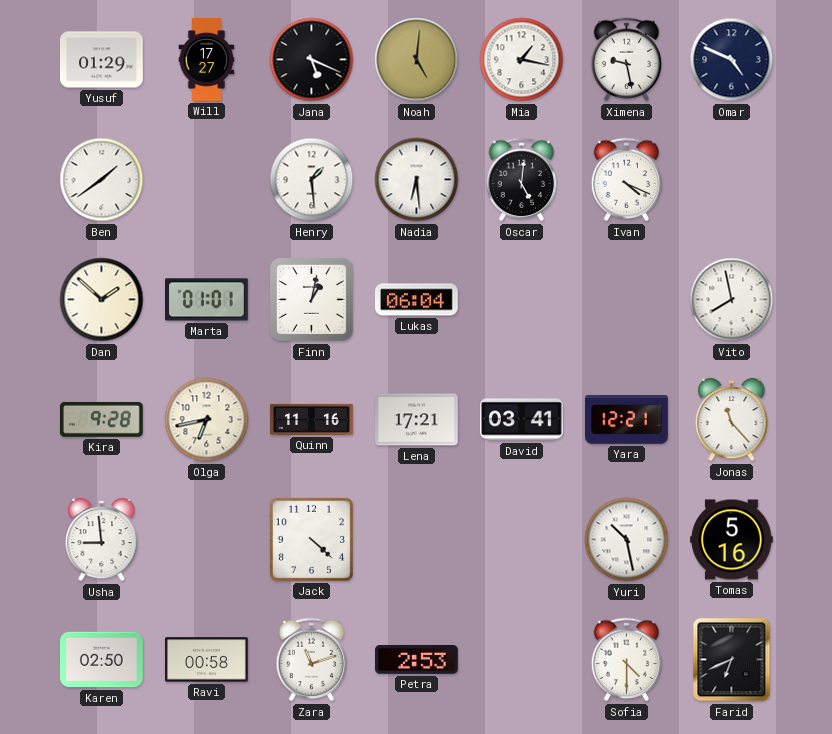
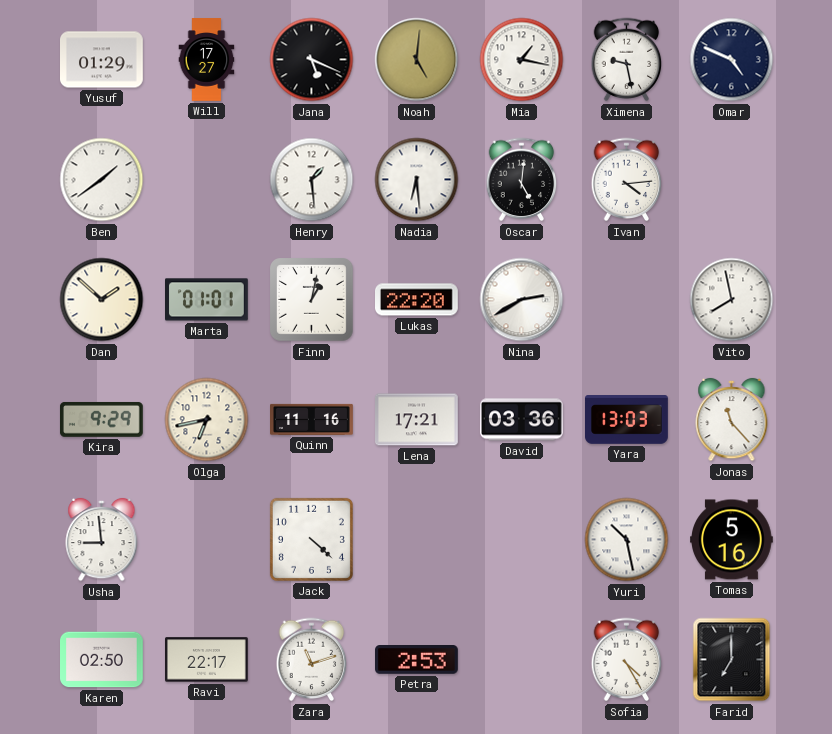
Ivan: 4:19 -> 4:14
Lukas: 06:04 -> 22:20
Nina: none -> 2:40
Kira: 9:28 -> 9:29
David: 03:41 -> 03:36
Yara: 12:21 -> 13:03
Ravi: 00:58 -> 22:17
Sofia: 4:30 -> 4:25
Farid: 6:41 -> 7:00
